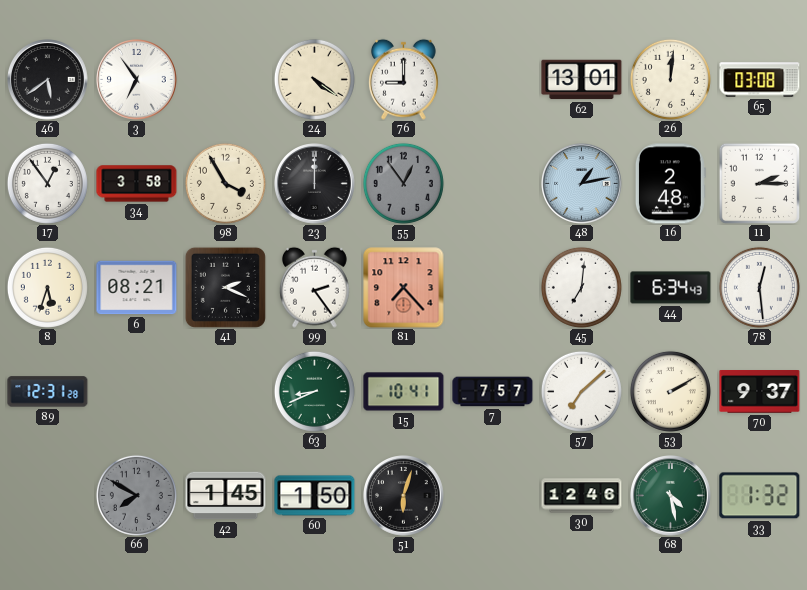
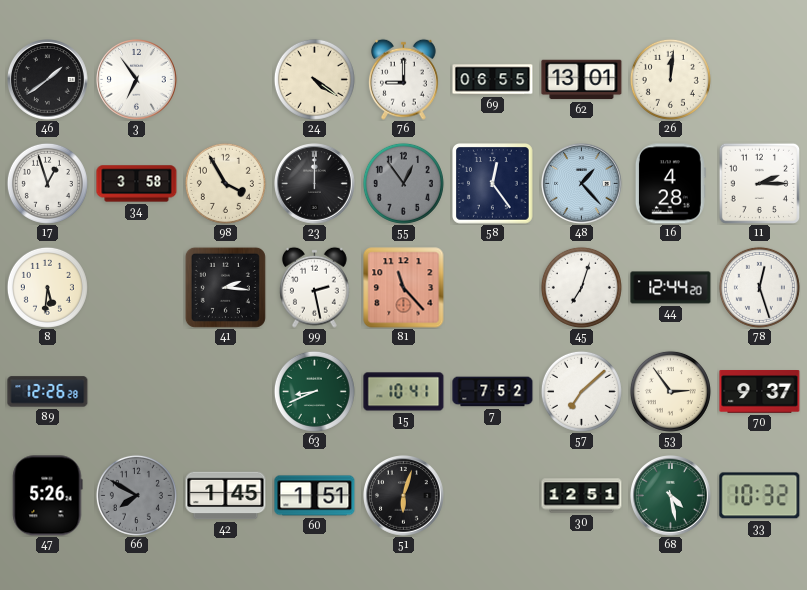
46: 5:39 -> 1:39
69: none -> 06:55
65: 03:08 -> none
17: 12:54 -> 12:57
58: none -> 12:24
48: 1:13 -> 1:23
16: 2:48 -> 4:28
8: 5:33 -> 5:31
6: 08:21 -> none
41: 2:19 -> 2:16
99: 2:24 -> 2:28
81: 7:23 -> 11:23
45: 7:01 -> 7:03
44: 6:34 -> 12:44
78: 12:29 -> 12:27
89: 12:31 -> 12:26
7: 7:57 -> 7:52
53: 2:10 -> 2:54
47: none -> 5:26
60: 1:50 -> 1:51
30: 12:46 -> 12:51
33: 1:32 -> 10:32
